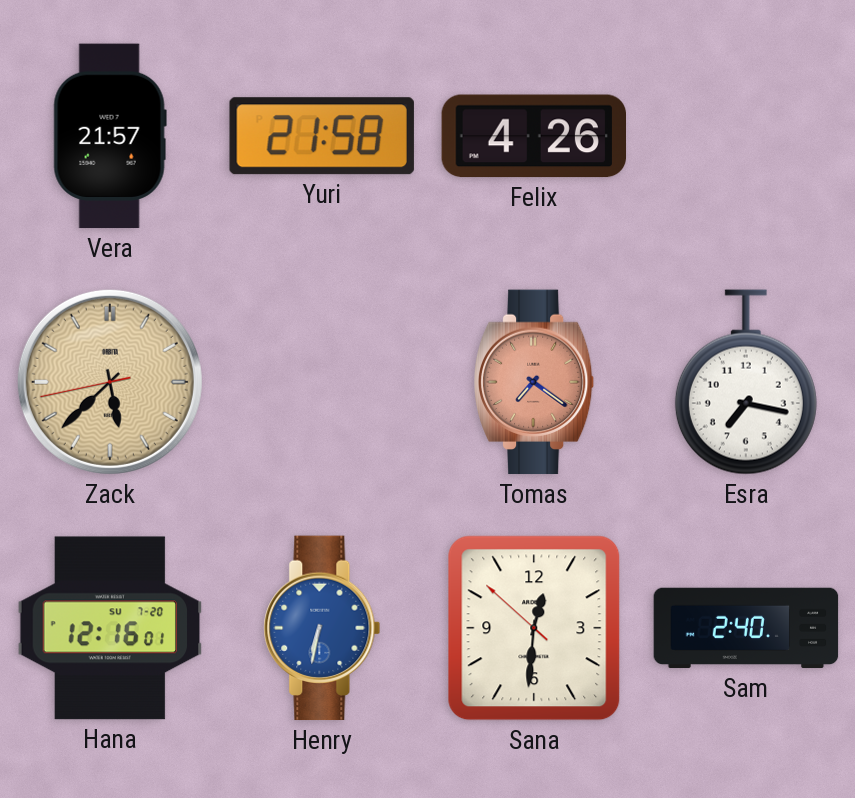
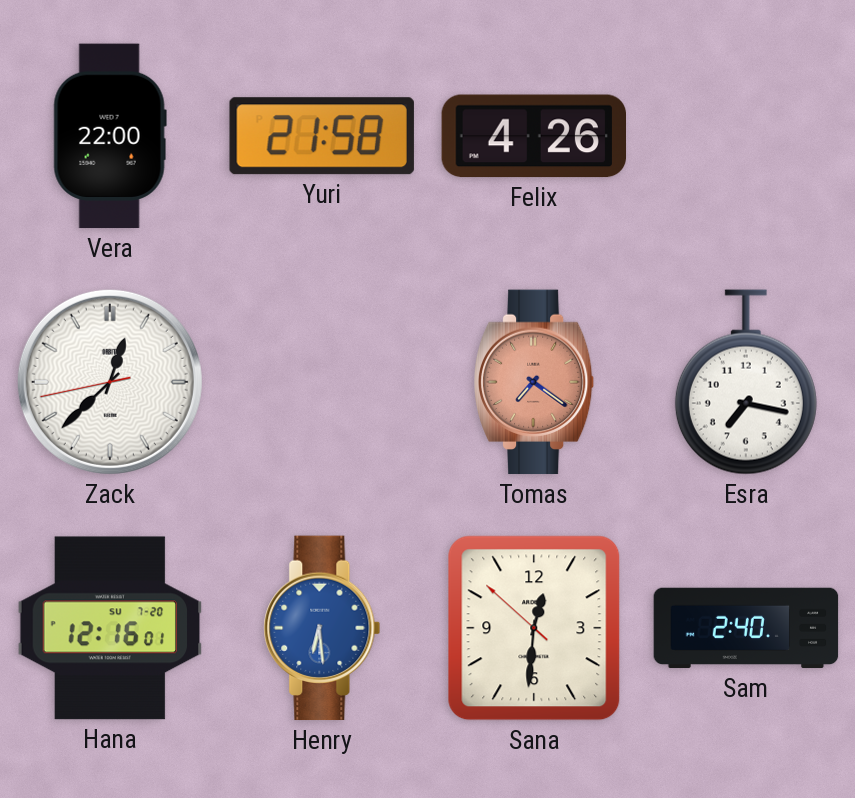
Vera: 21:57 -> 22:00
Zack: 5:37 -> 12:37
Zack dial: champagne -> white
Henry: 6:32 -> 6:29
